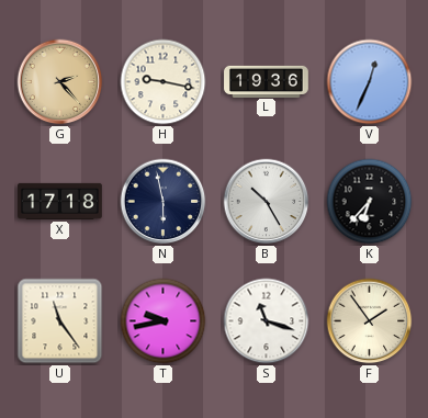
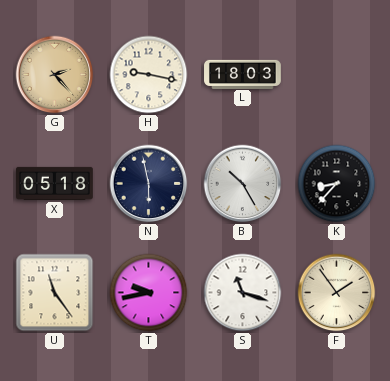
L: 19:36 -> 18:03
V: 12:34 -> none
X: 17:18 -> 05:18
K: 6:37 -> 8:37
